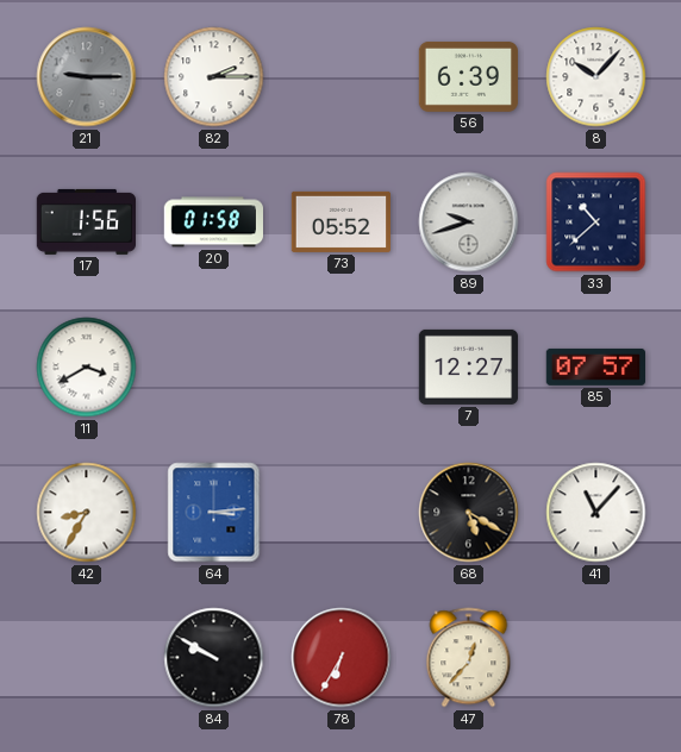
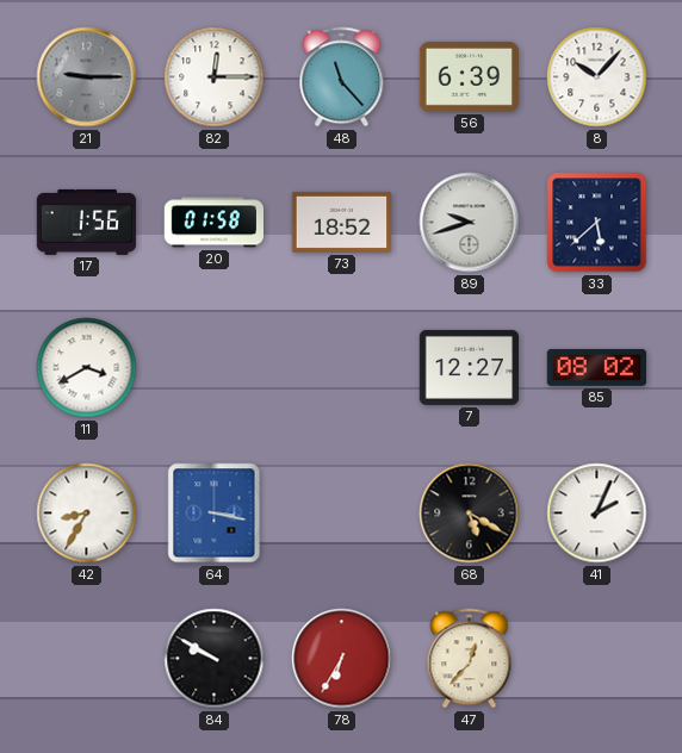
82: 2:15 -> 12:15
48: none -> 11:23
73: 05:52 -> 18:52
33: 10:38 -> 5:38
85: 07:57 -> 08:02
64: 3:14 -> 3:17
41: 11:07 -> 2:04
